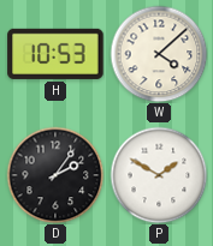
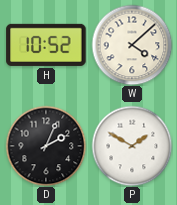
H: 10:53 -> 10:52
D: 2:06 -> 2:04
